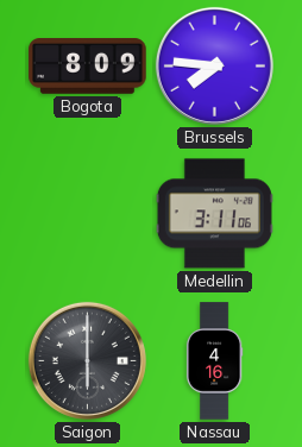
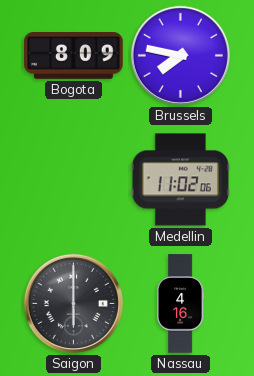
Brussels: 7:46 -> 7:47
Medellin: 3:11 -> 11:02
